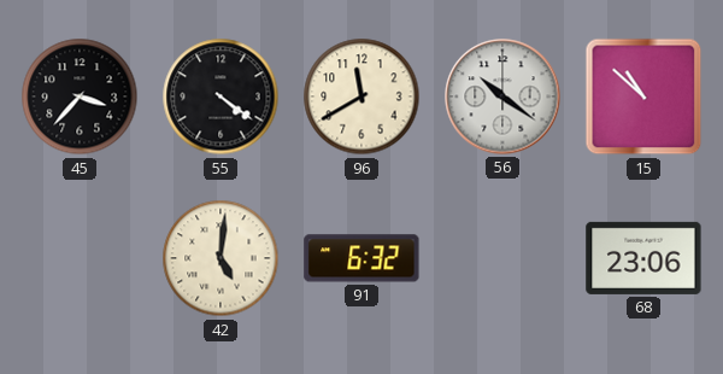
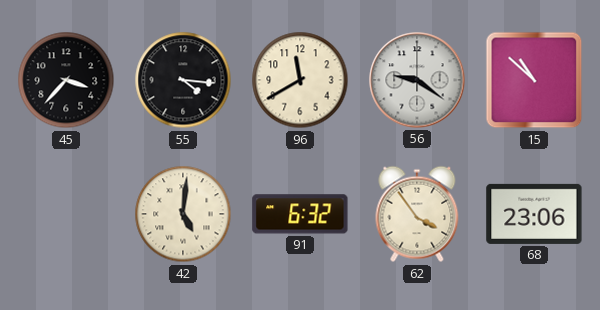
55: 4:21 -> 4:16
56: 10:21 -> 9:21
62: none -> 3:54
